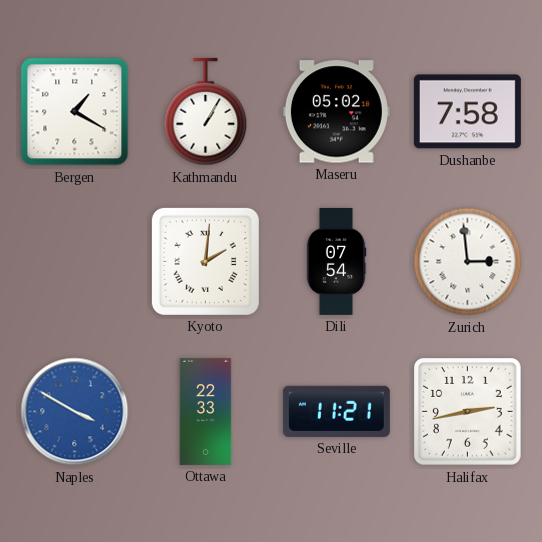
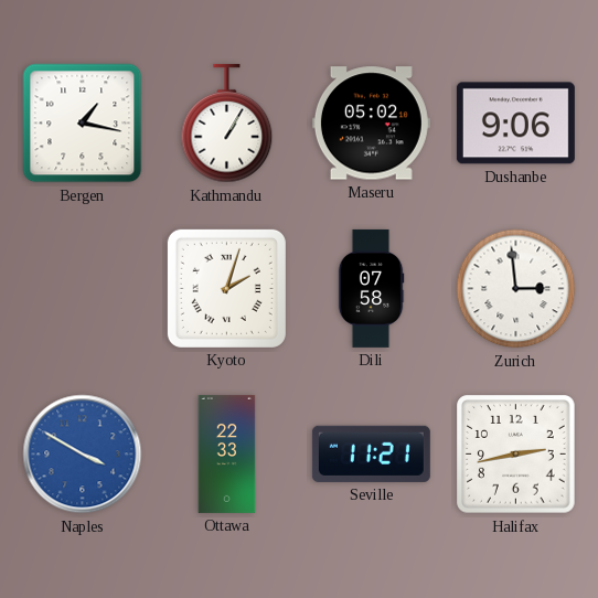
Bergen: 1:20 -> 1:17
Dushanbe: 7:58 -> 9:06
Kyoto: 2:01 -> 2:03
Dili: 07:54 -> 07:58
